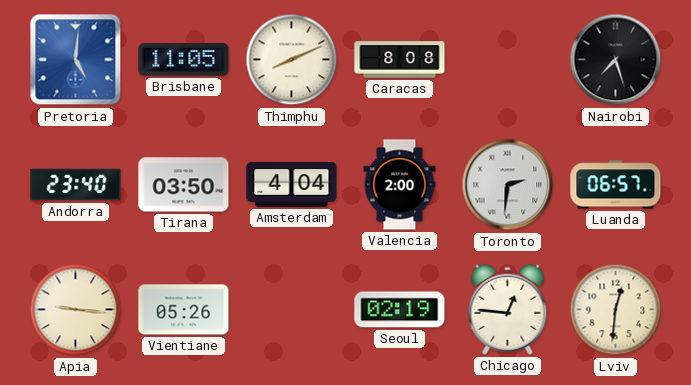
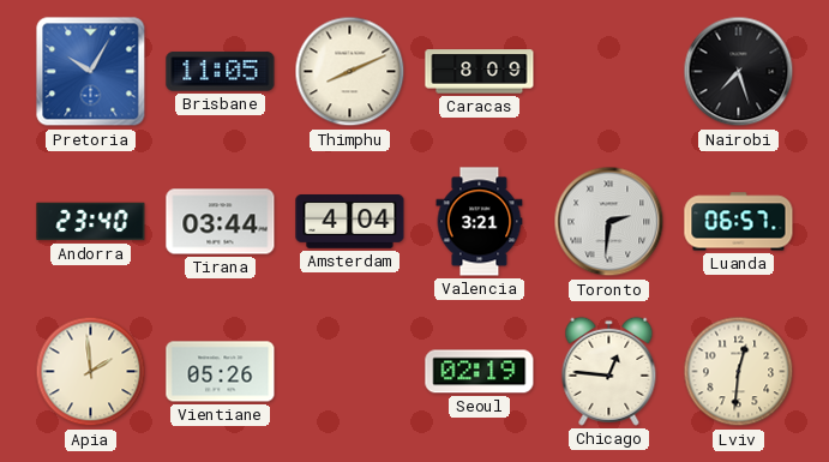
Pretoria: 5:01 -> 10:05
Caracas: 8:08 -> 8:09
Tirana: 03:50 -> 03:44
Valencia: 2:00 -> 3:21
Apia: 9:16 -> 1:59
